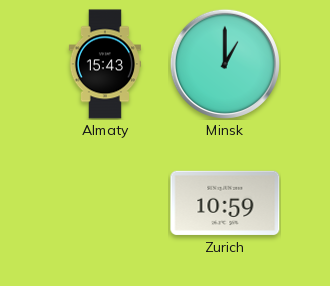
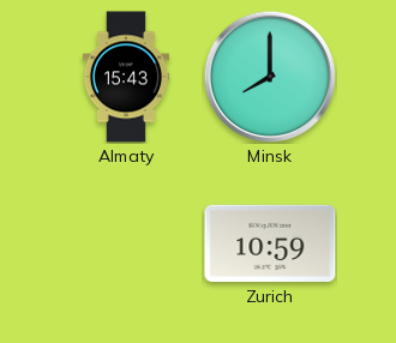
Minsk: 1:00 -> 8:00
